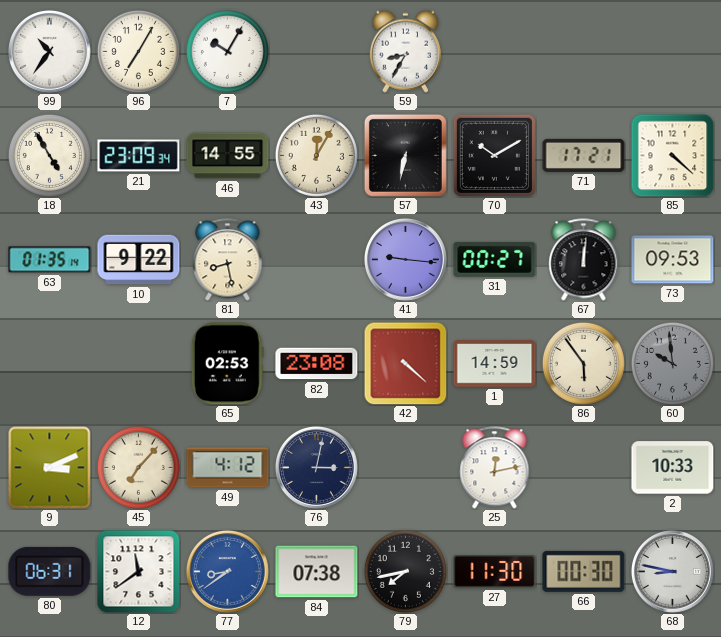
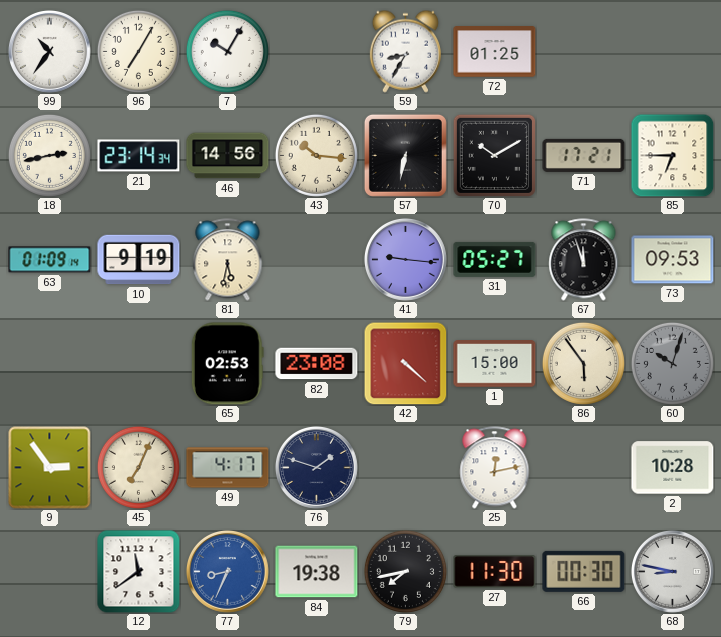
72: none -> 01:25
18: 4:55 -> 2:43
21: 23:09 -> 23:14
46: 14:55 -> 14:56
43: 12:05 -> 10:16
85: 4:22 -> 6:45
63: 01:35 -> 01:09
10: 9:22 -> 9:19
81: 8:28 -> 5:32
31: 00:27 -> 05:27
67: 12:01 -> 11:57
1: 14:59 -> 15:00
60: 9:59 -> 10:03
9: 3:11 -> 2:54
45: 7:07 -> 7:04
49: 4:12 -> 4:17
76: 3:02 -> 1:48
2: 10:33 -> 10:28
80: 06:31 -> none
77: 8:39 -> 8:34
84: 07:38 -> 19:38
